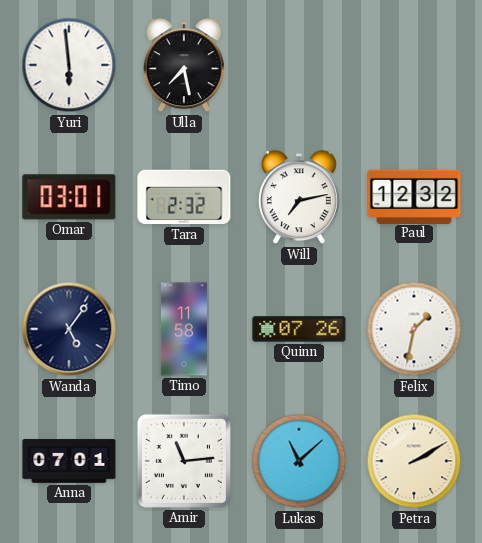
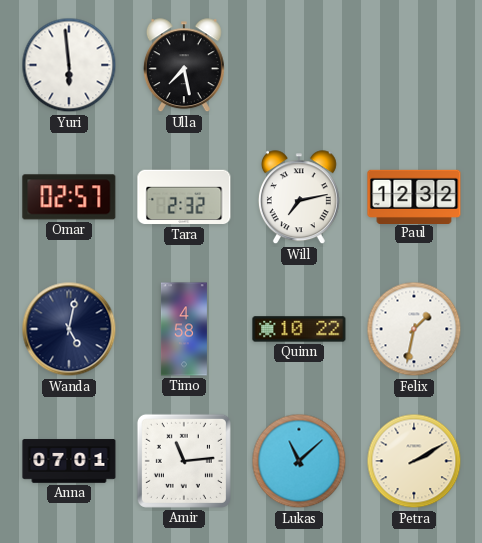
Omar: 03:01 -> 02:57
Wanda: 5:06 -> 5:02
Timo: 11:58 -> 4:58
Quinn: 07:26 -> 10:22
